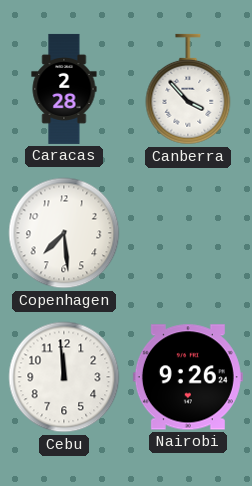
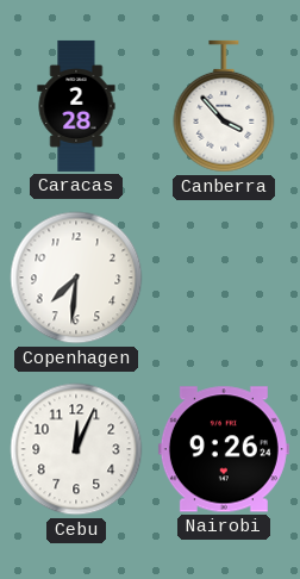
Copenhagen: 7:29 -> 7:31
Cebu: 11:59 -> 12:04
